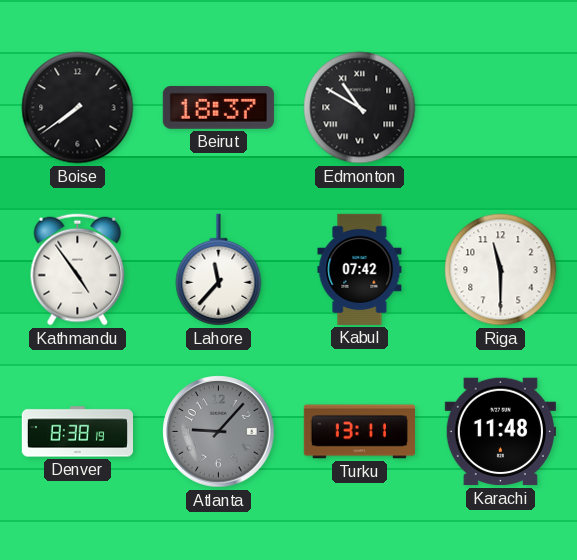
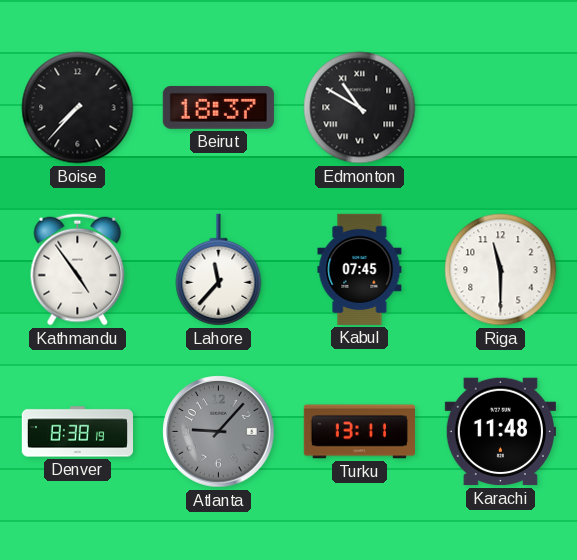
Boise: 7:39 -> 7:37
Kabul: 07:42 -> 07:45
